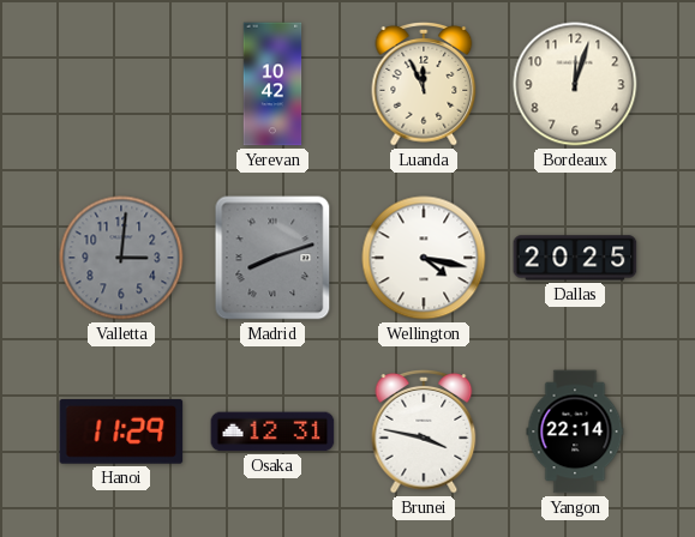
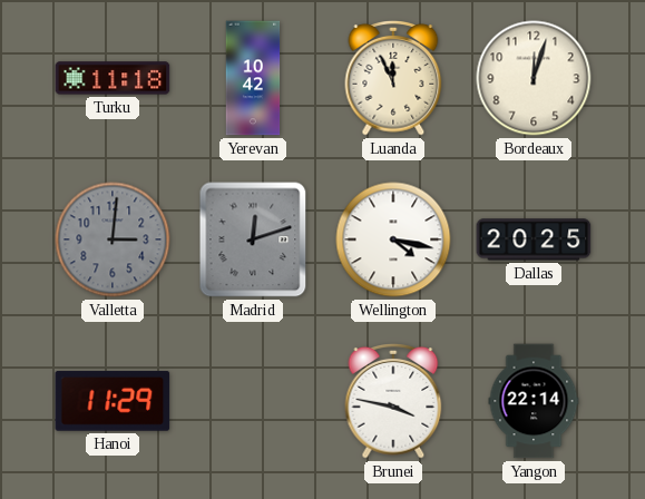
Turku: none -> 11:18
Madrid: 8:12 -> 12:12
Osaka: 12:31 -> none
